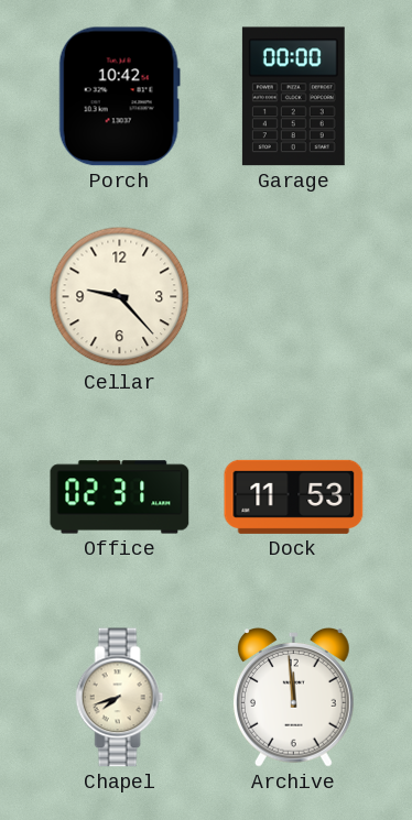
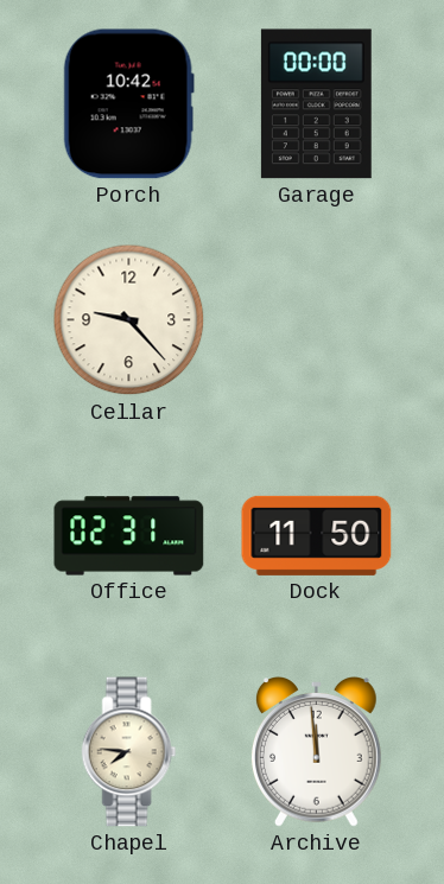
Dock: 11:53 -> 11:50
Chapel: 7:42 -> 7:46
